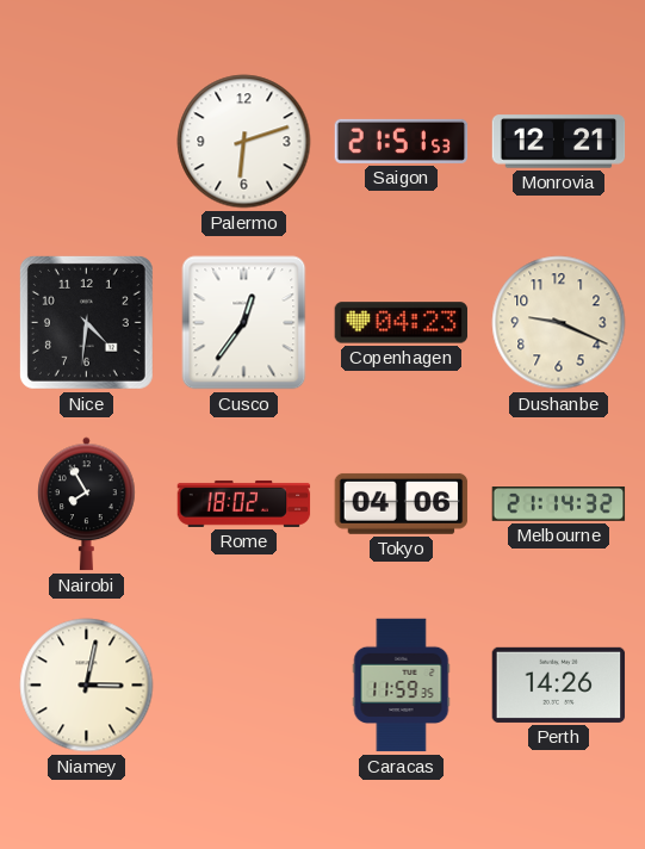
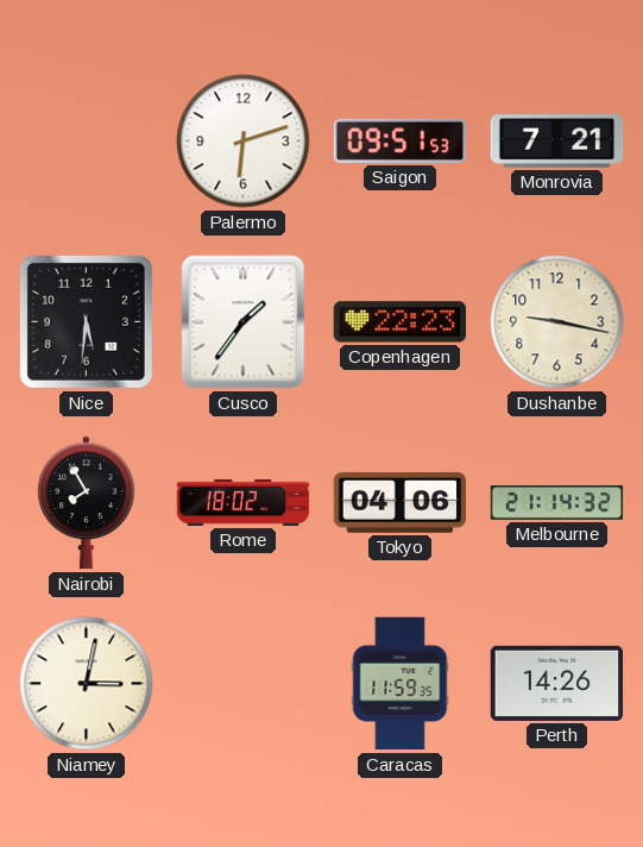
Saigon: 21:51 -> 09:51
Monrovia: 12:21 -> 7:21
Nice: 4:31 -> 5:31
Cusco: 12:36 -> 1:36
Copenhagen: 04:23 -> 22:23
Dushanbe: 9:19 -> 9:17
